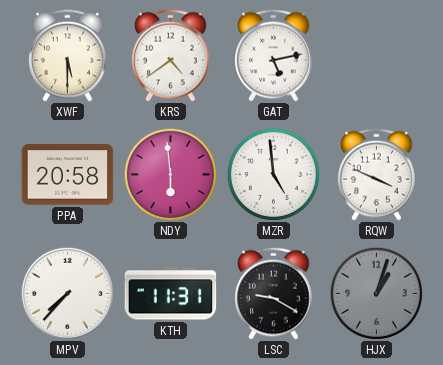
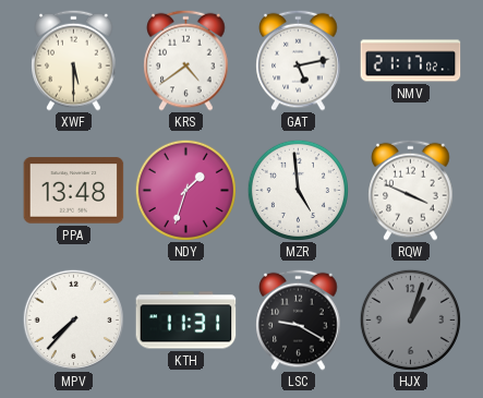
NMV: none -> 21:17
PPA: 20:58 -> 13:48
NDY: 5:59 -> 1:33
